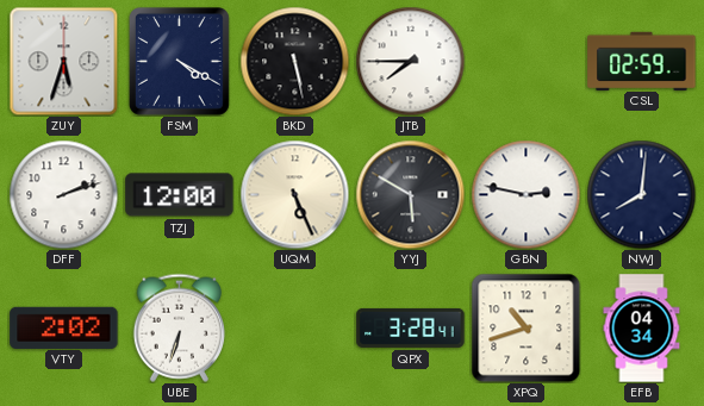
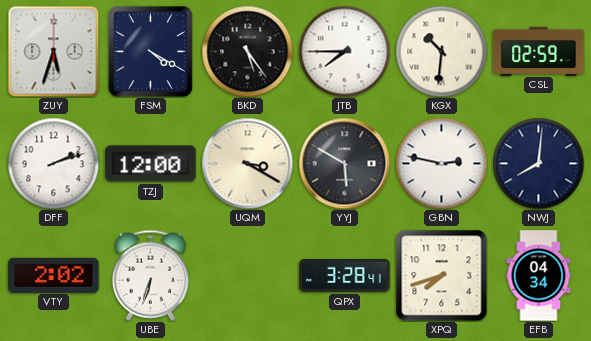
BKD: 5:28 -> 5:24
KGX: none -> 10:31
UQM: 5:26 -> 3:20
XPQ: 10:42 -> 7:42
